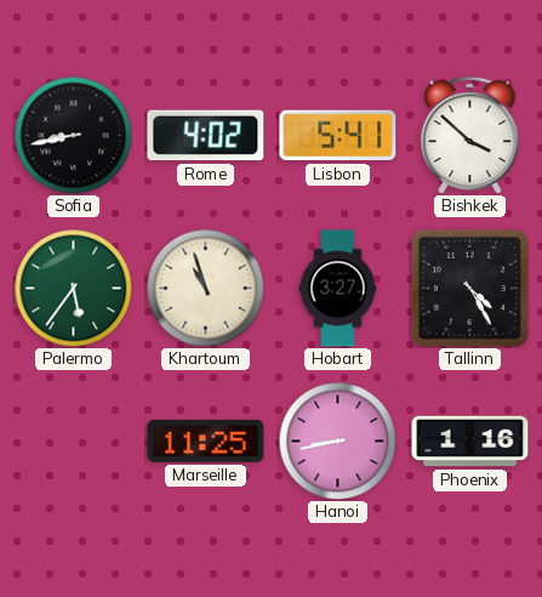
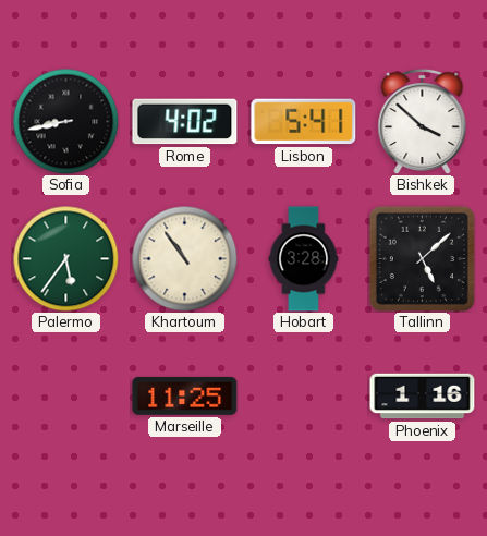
Khartoum: 10:57 -> 10:54
Hobart: 3:27 -> 3:28
Tallinn: 4:25 -> 5:08
Hanoi: 8:43 -> none
